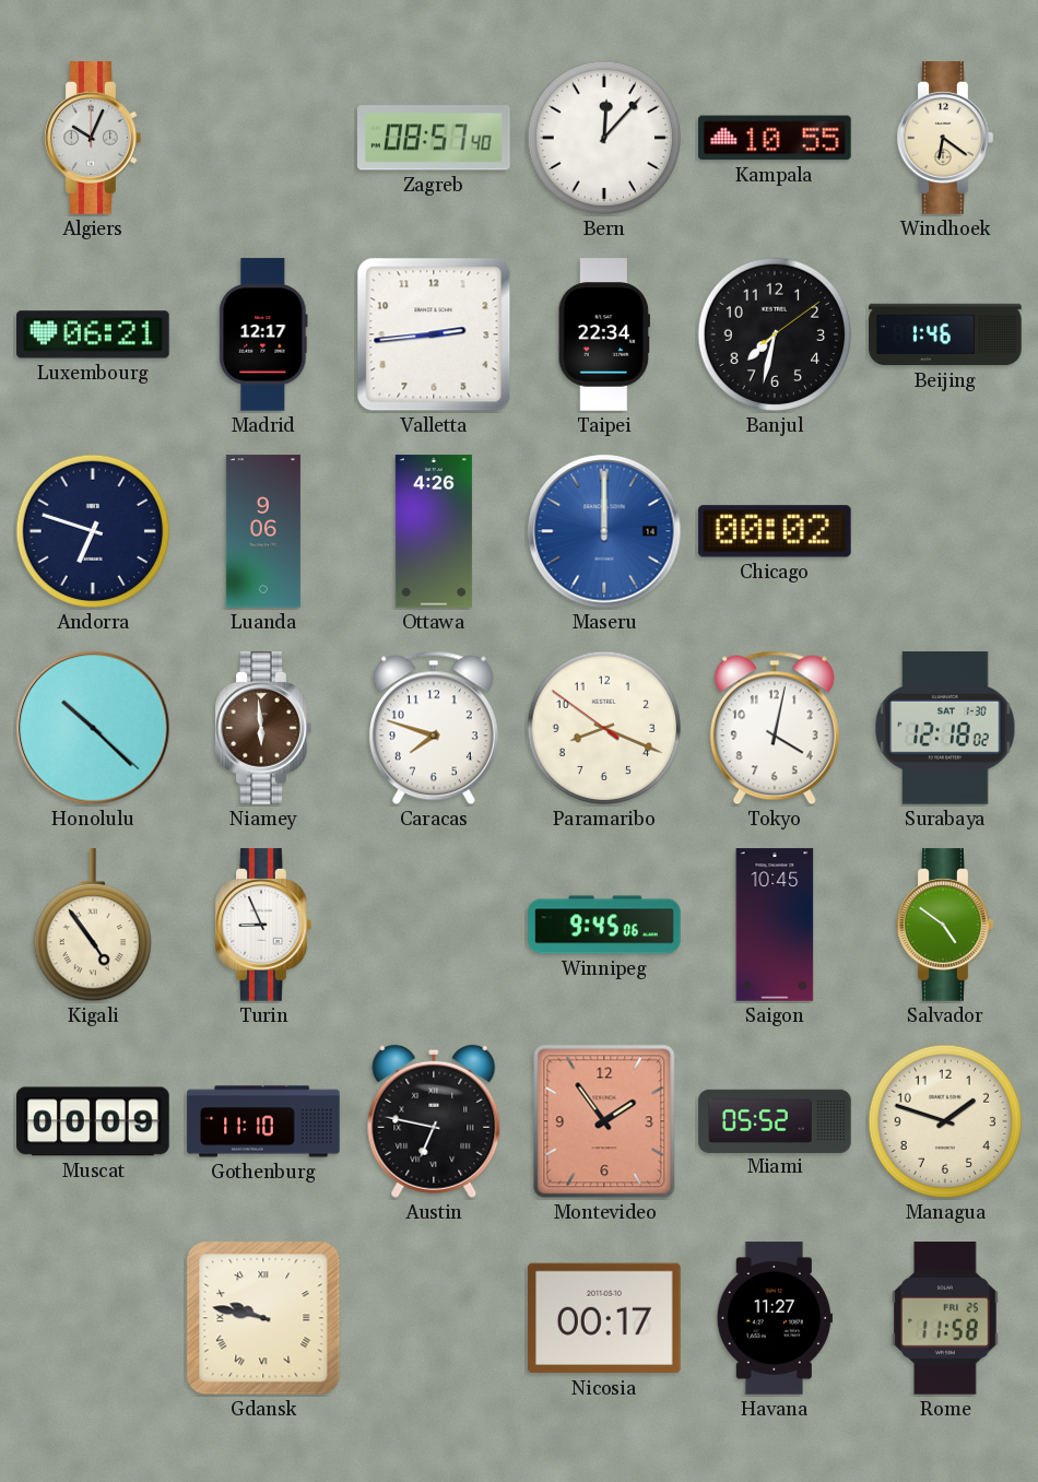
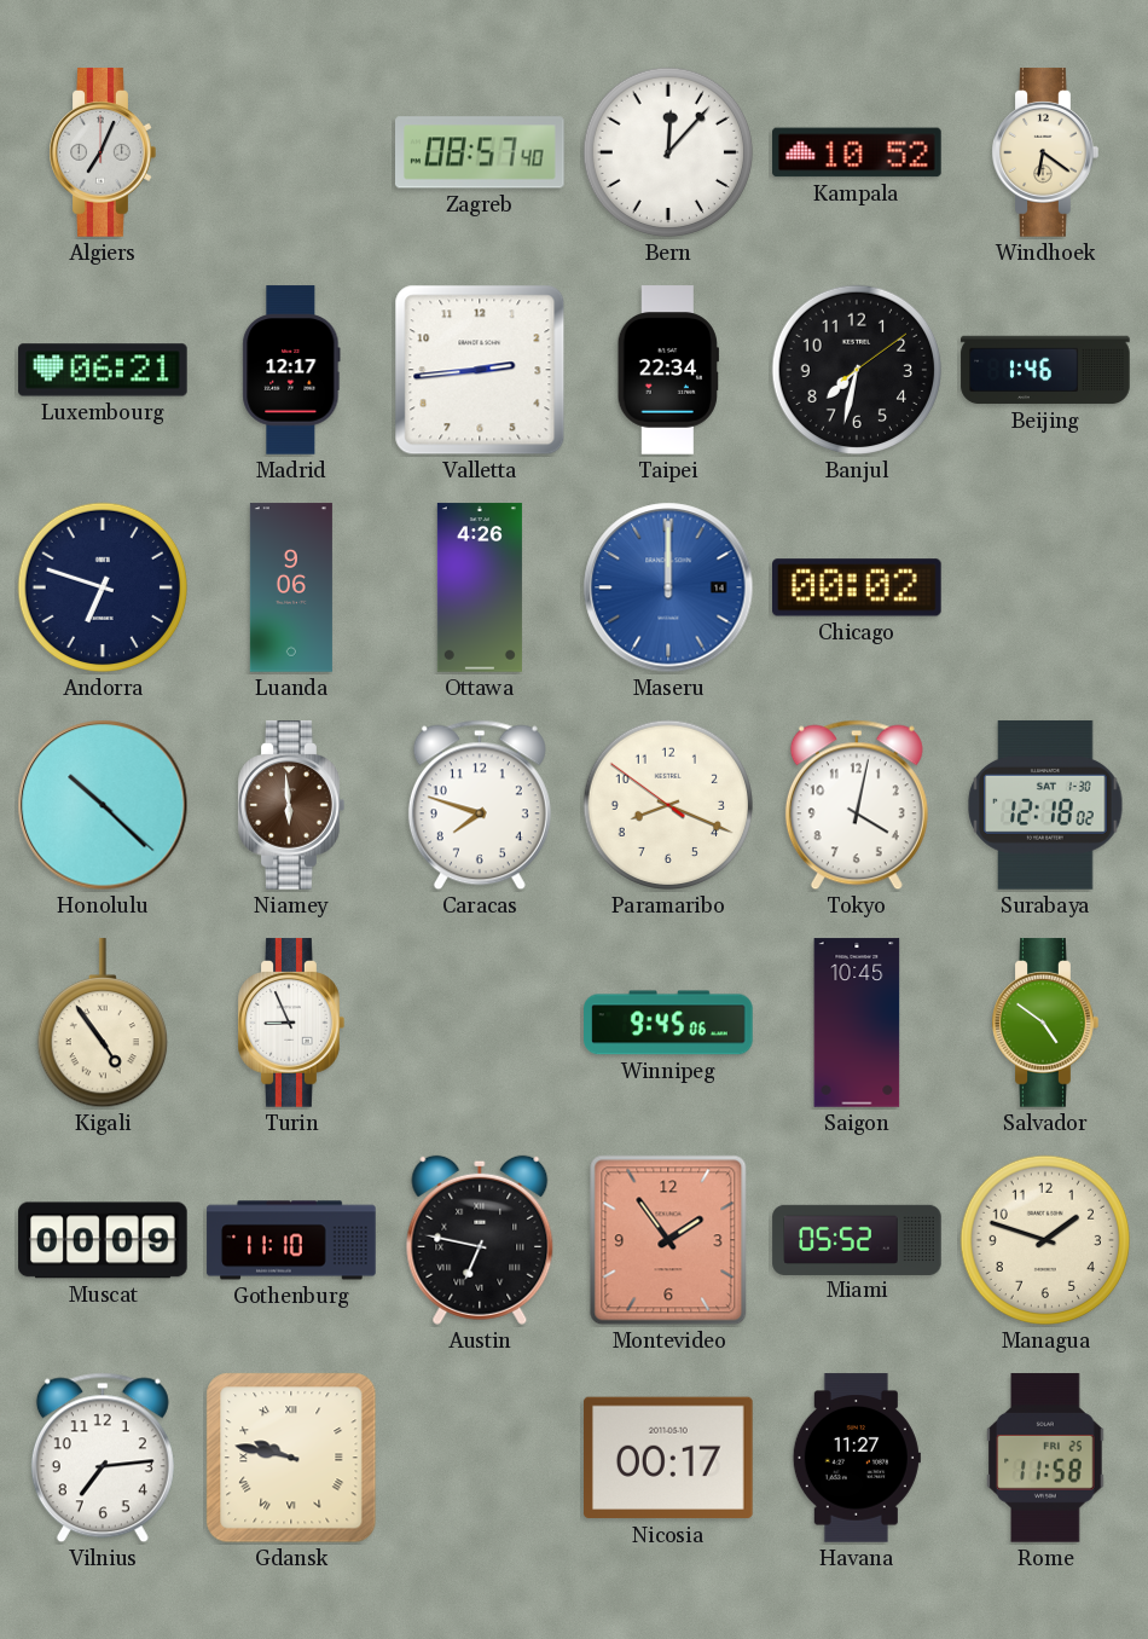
Algiers: 10:04 -> 7:04
Kampala: 10:55 -> 10:52
Vilnius: none -> 7:14
